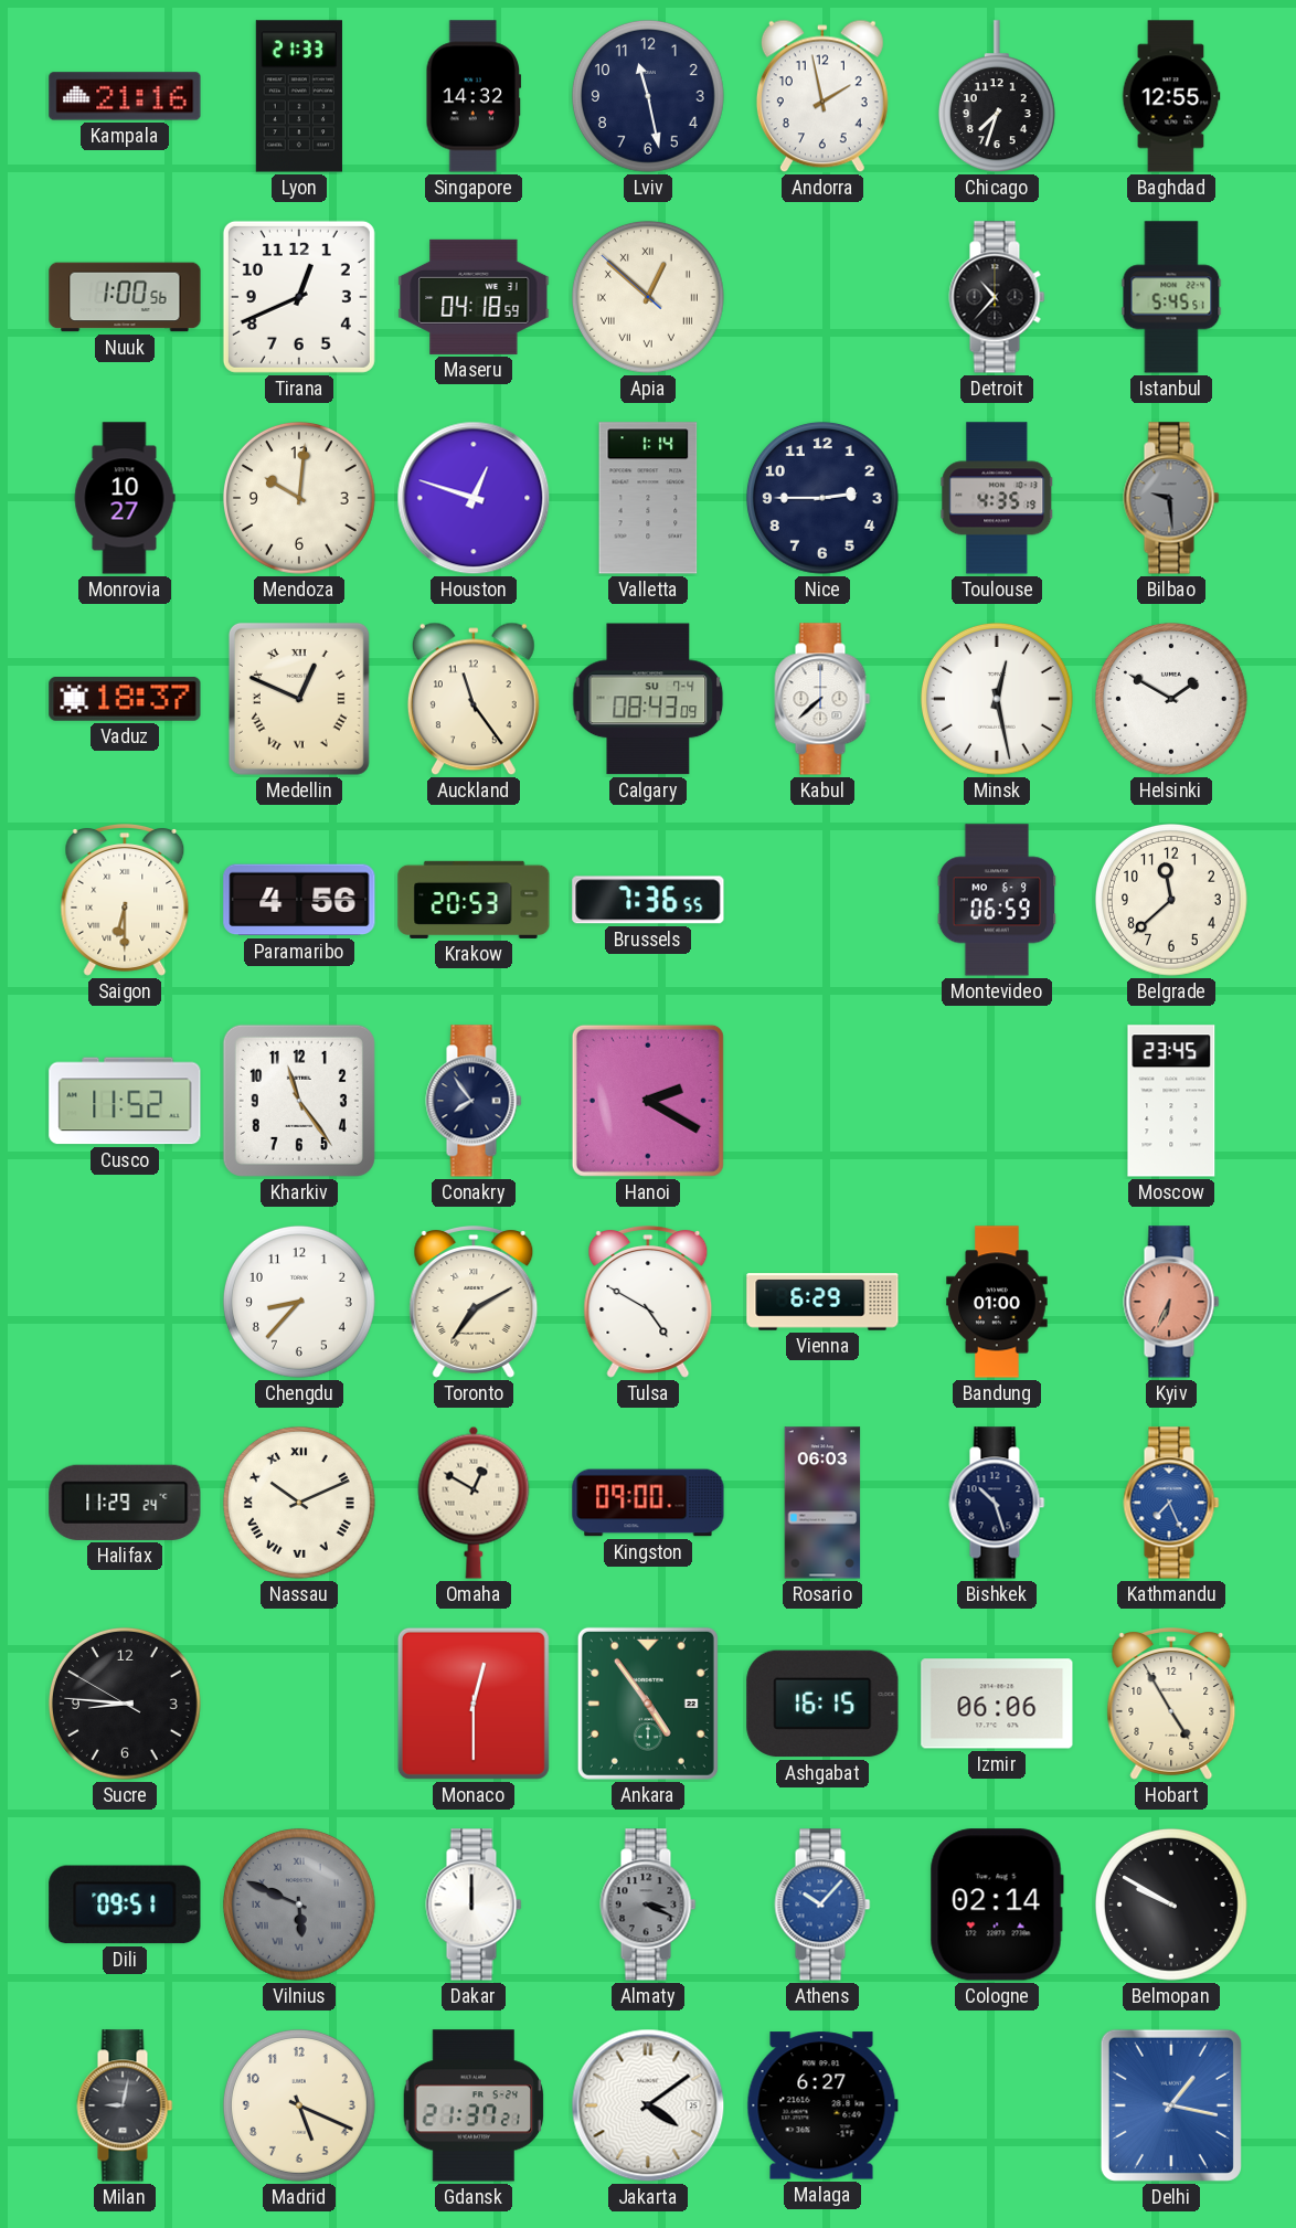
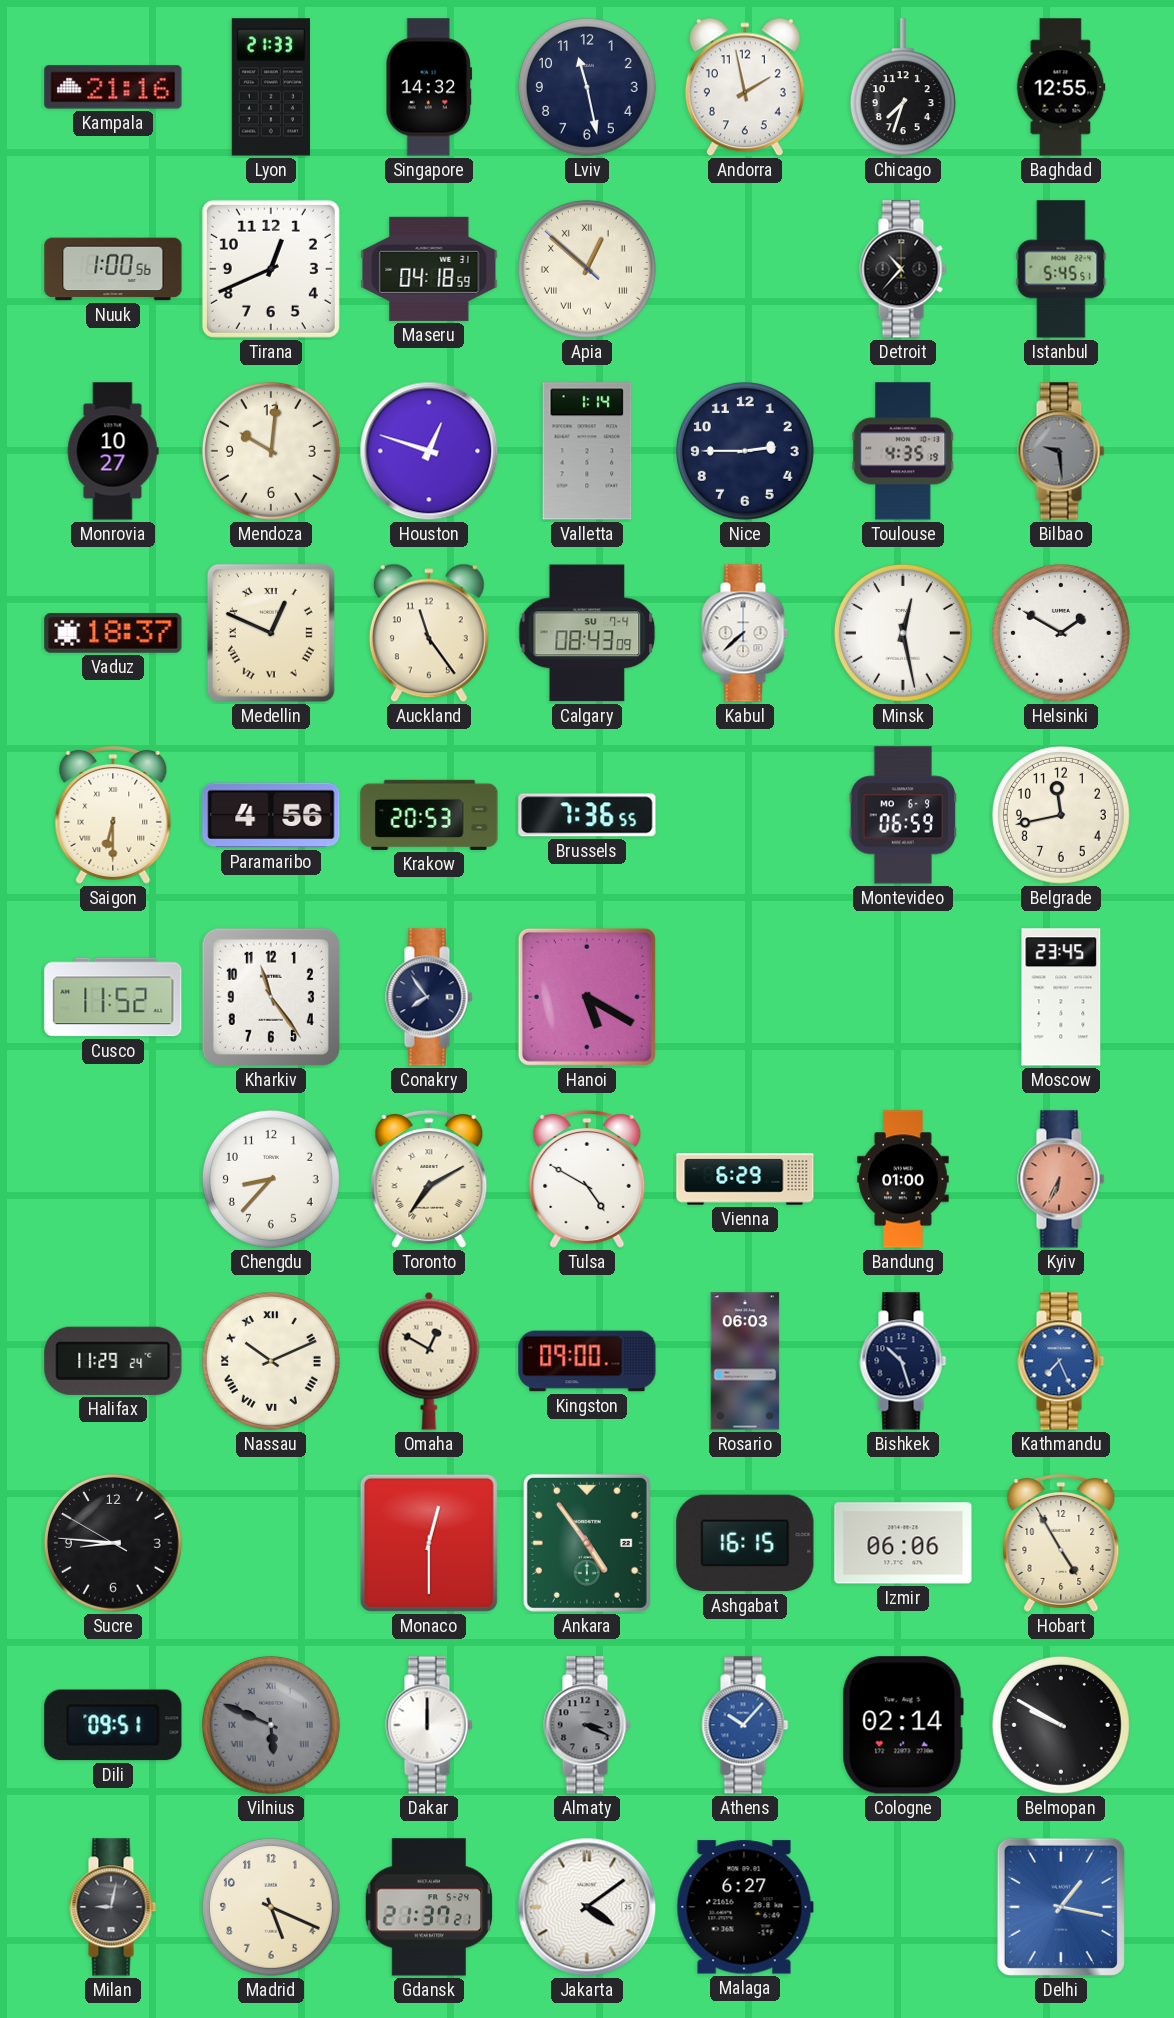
Belgrade: 11:38 -> 11:43
Hanoi: 2:20 -> 5:20
